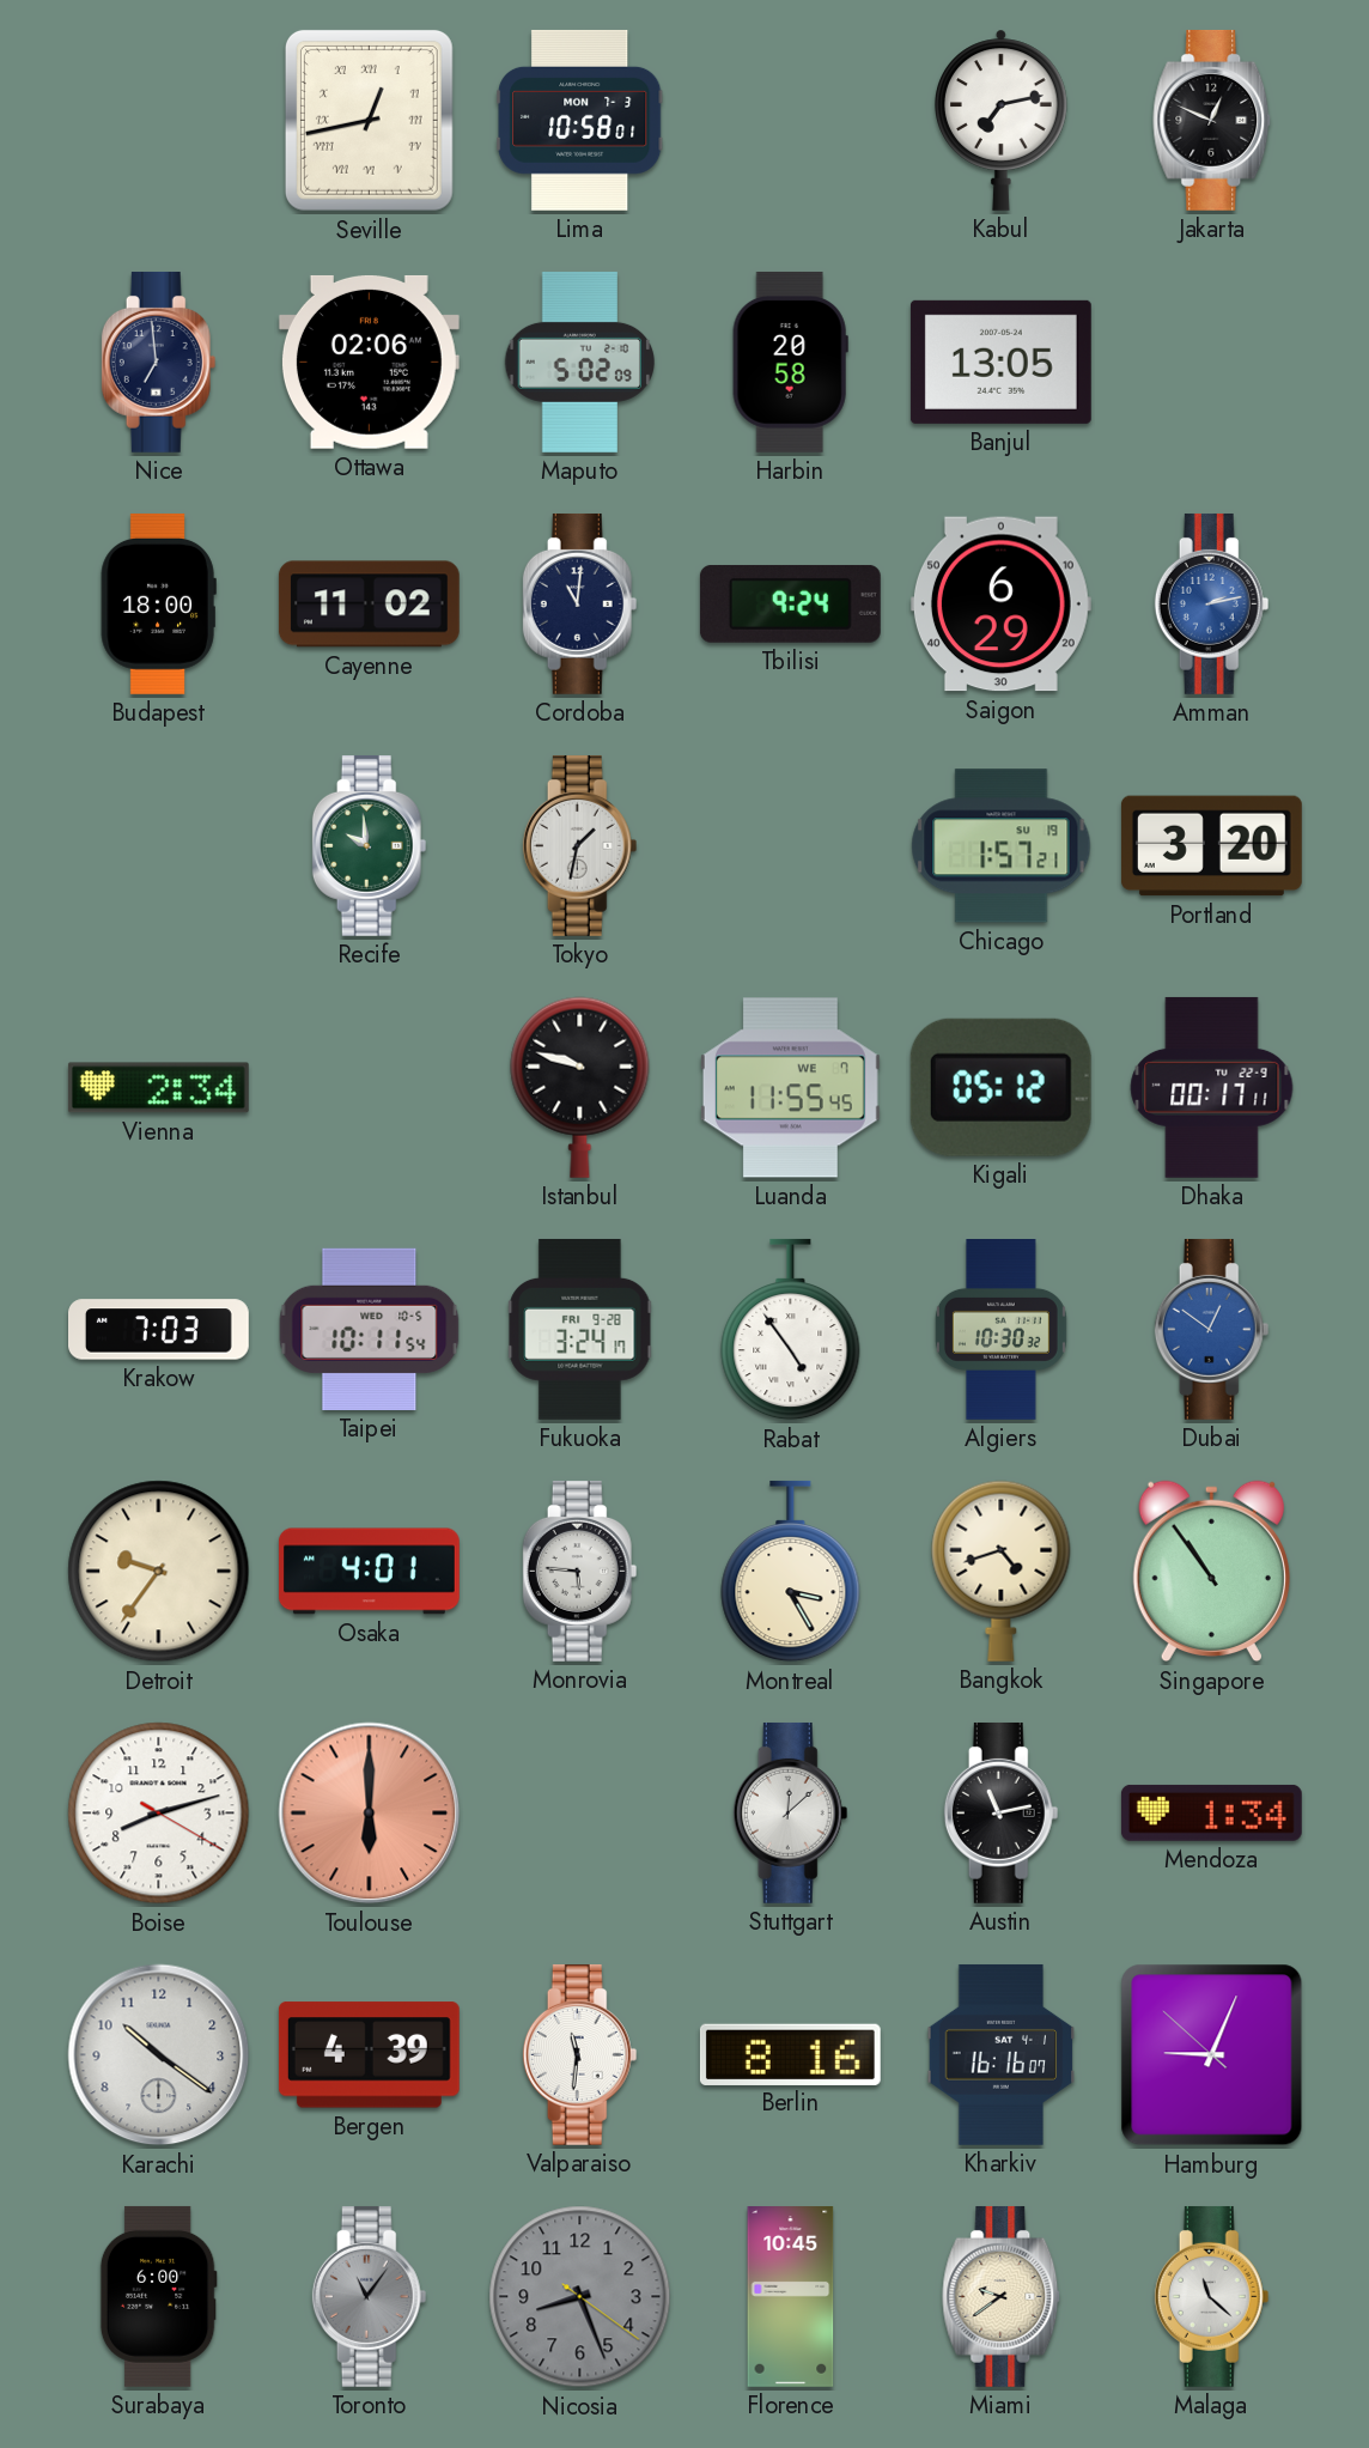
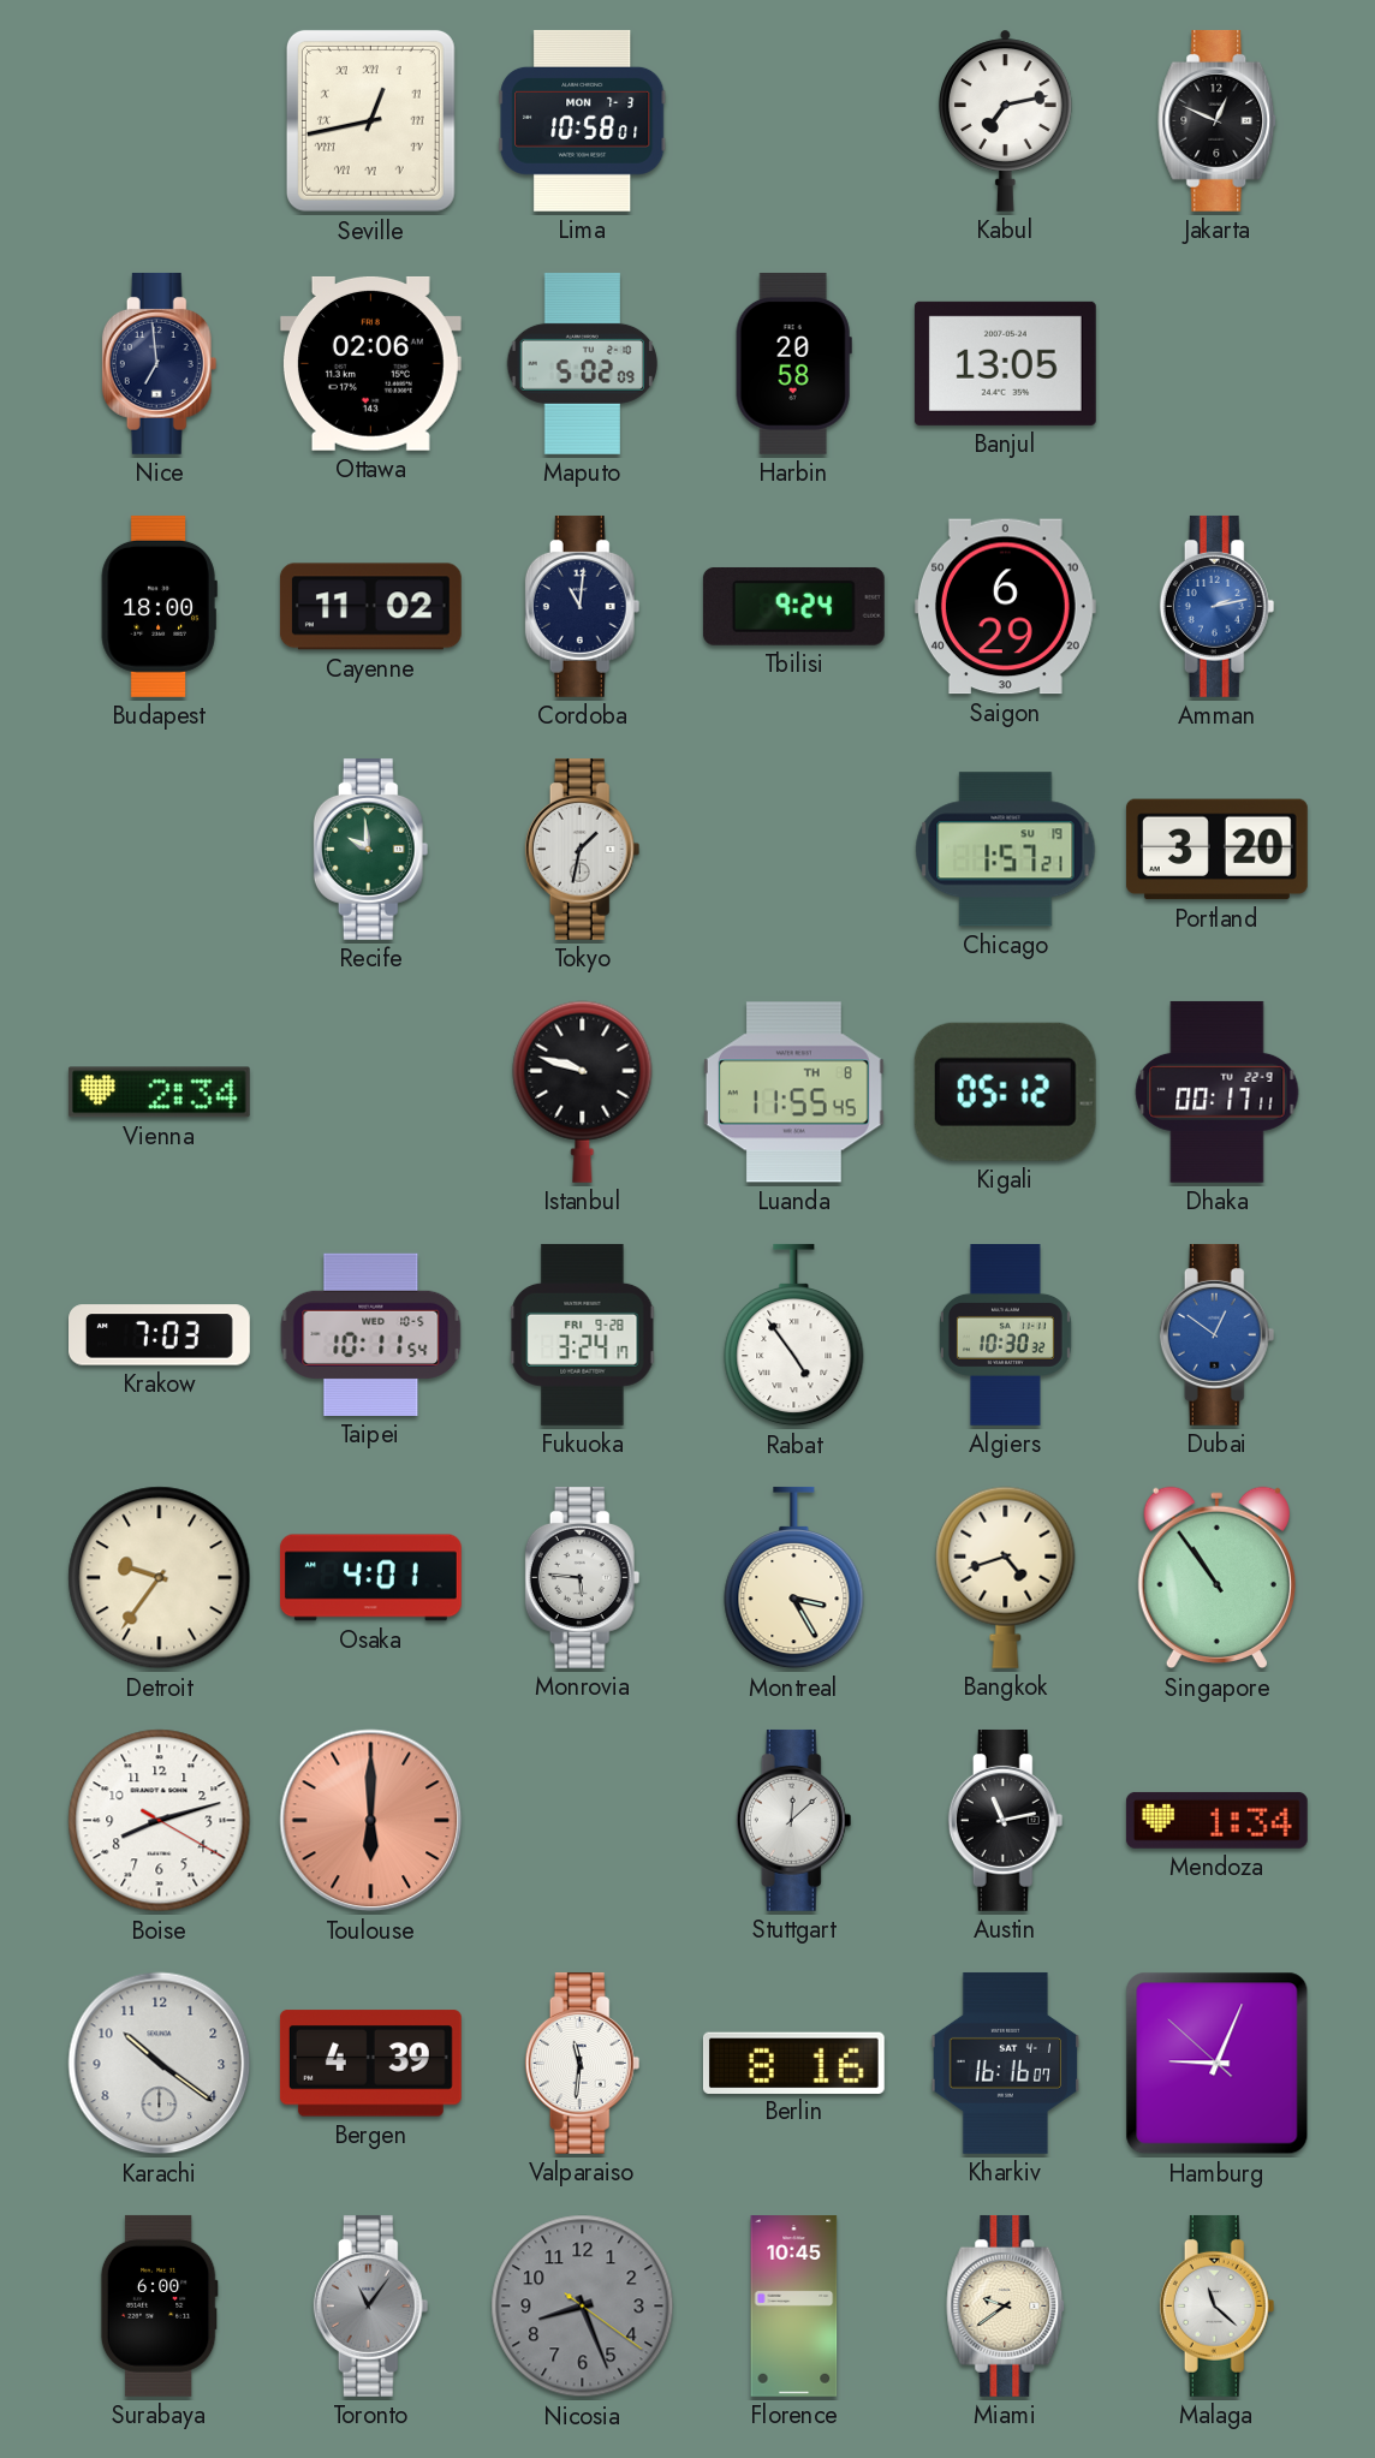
Luanda date: WE 7 -> TH 8
